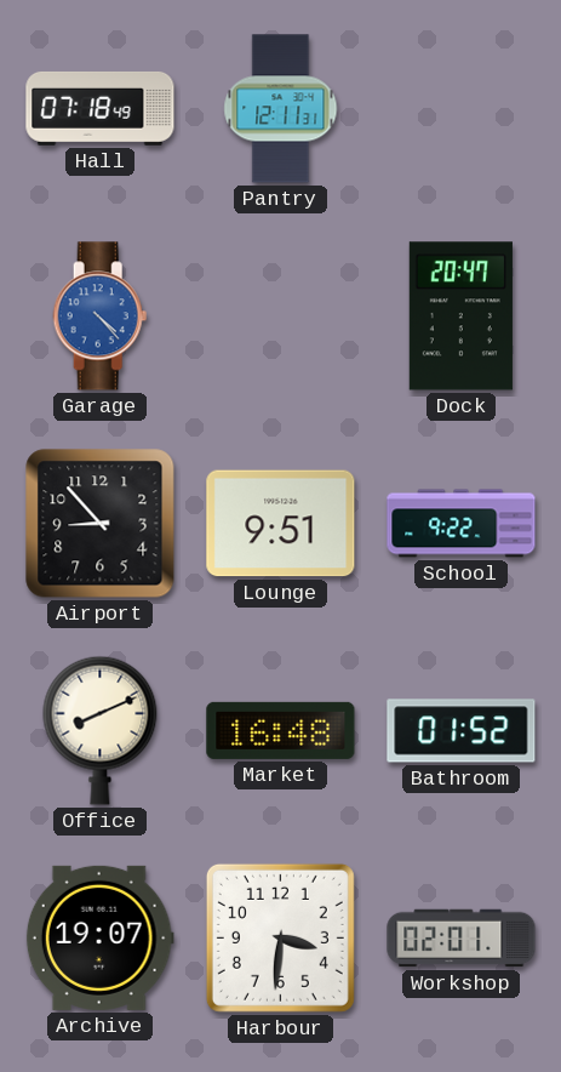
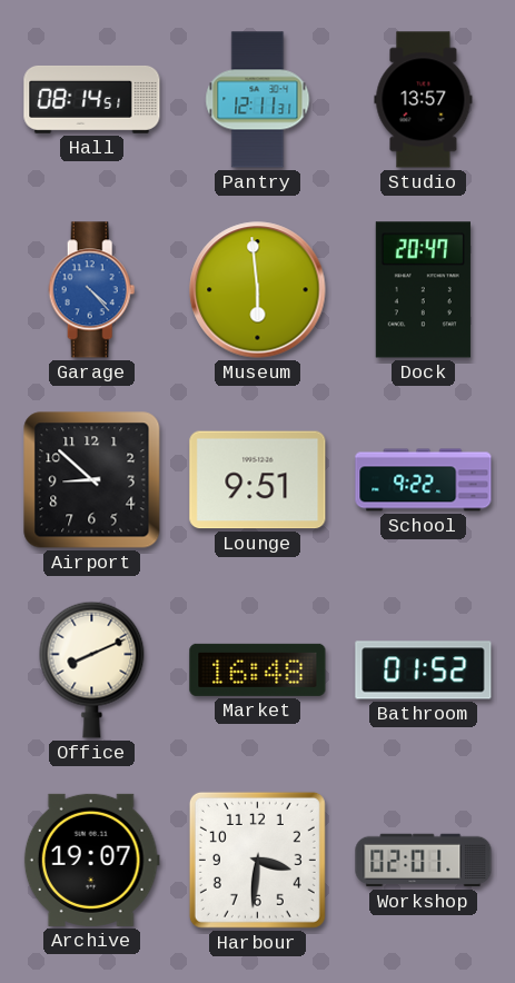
Hall: 07:18 -> 08:14
Studio: none -> 13:57
Museum: none -> 5:59
Airport: 8:53 -> 8:52
